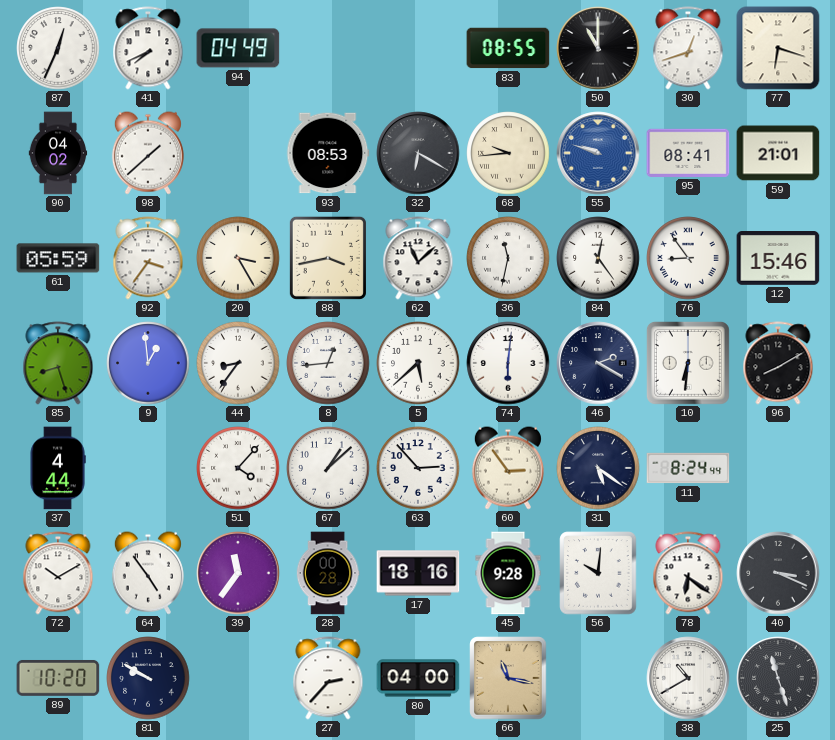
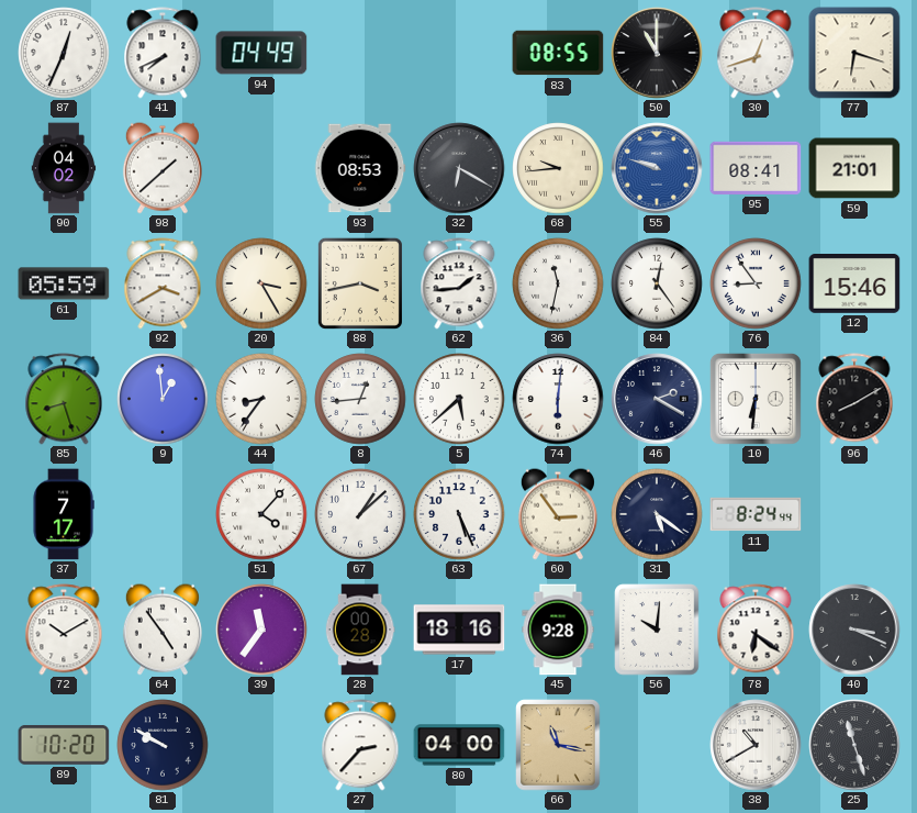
92: 3:36 -> 3:40
62: 11:08 -> 1:44
37: 4:44 -> 7:17
63: 2:53 -> 5:26
